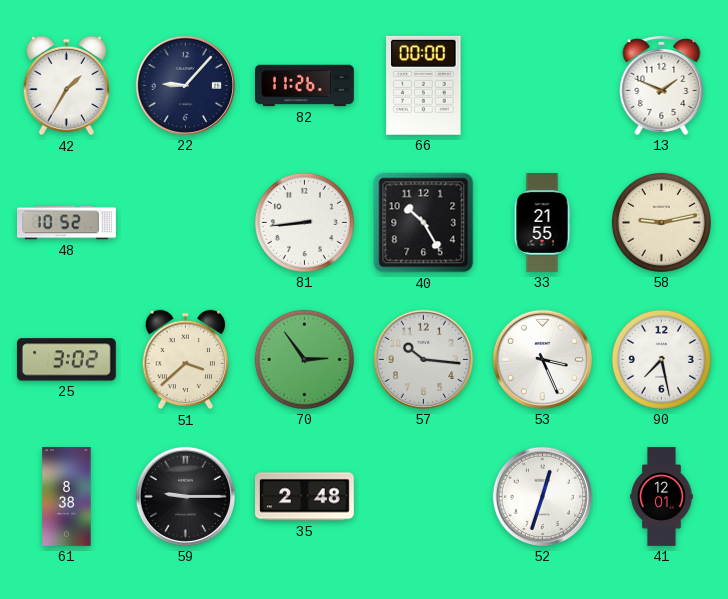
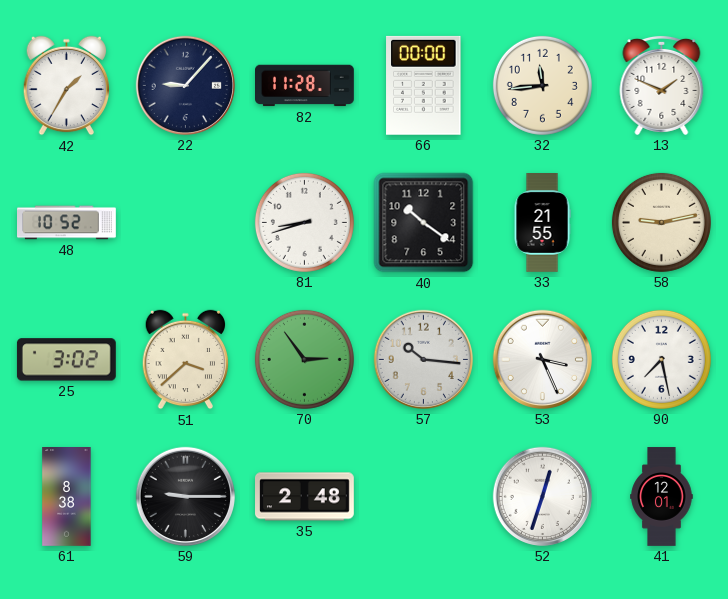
82: 11:26 -> 11:28
32: none -> 11:44
81: 8:44 -> 8:42
40: 10:25 -> 10:21
